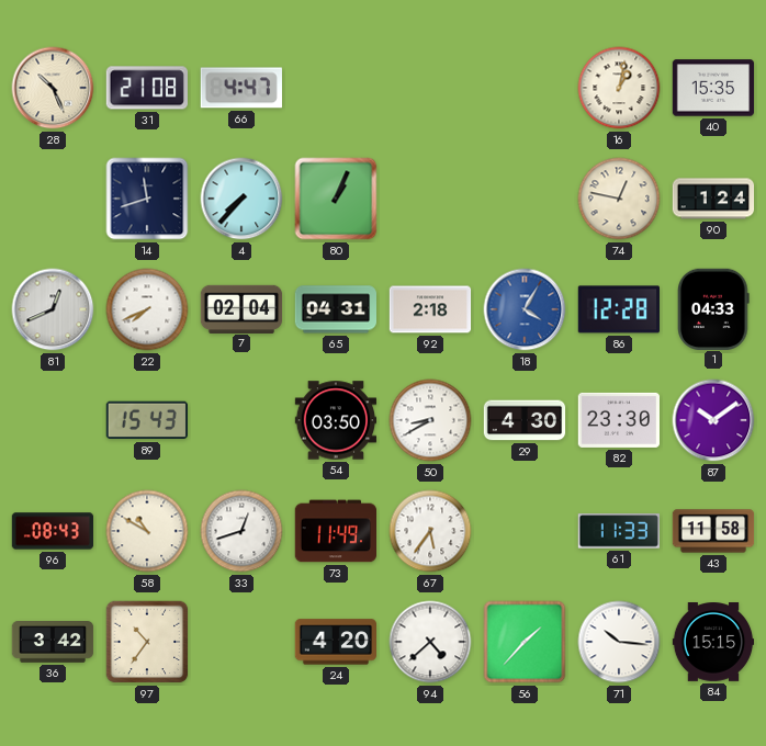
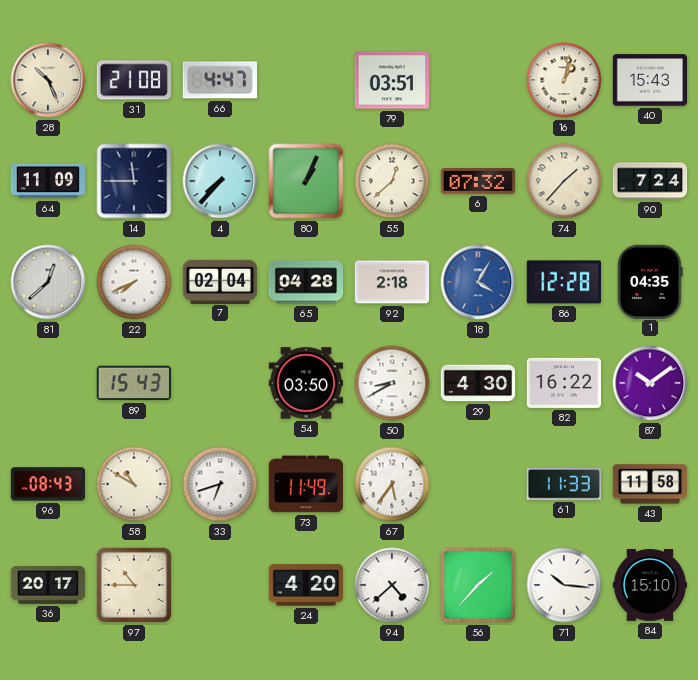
79: none -> 03:51
40: 15:35 -> 15:43
64: none -> 11:09
14: 11:42 -> 11:45
55: none -> 12:38
6: none -> 07:32
74: 12:47 -> 1:37
90: 1:24 -> 7:24
81: 12:41 -> 12:38
65: 04:31 -> 04:28
1: 04:33 -> 04:35
82: 23:30 -> 16:22
33: 12:42 -> 6:42
36: 3:42 -> 20:17
97: 10:36 -> 10:45
84: 15:15 -> 15:10
